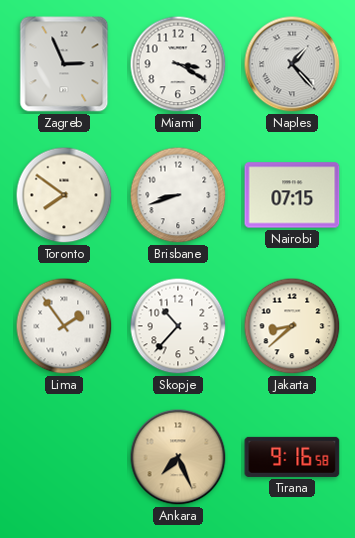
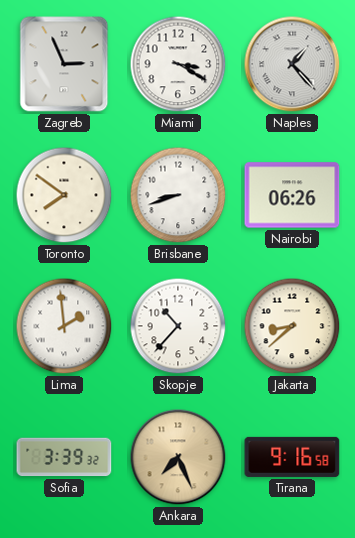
Nairobi: 07:15 -> 06:26
Lima: 1:54 -> 1:59
Sofia: none -> 3:39
